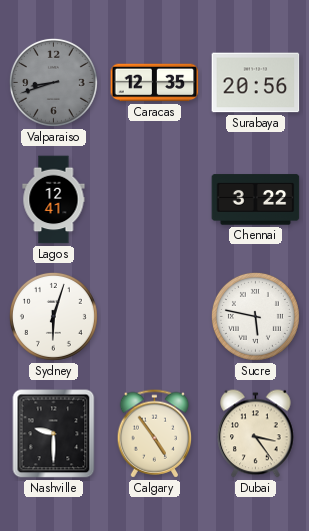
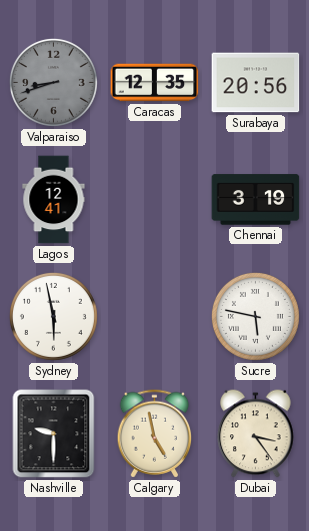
Chennai: 3:22 -> 3:19
Sydney: 6:03 -> 5:58
Calgary: 4:54 -> 4:58
